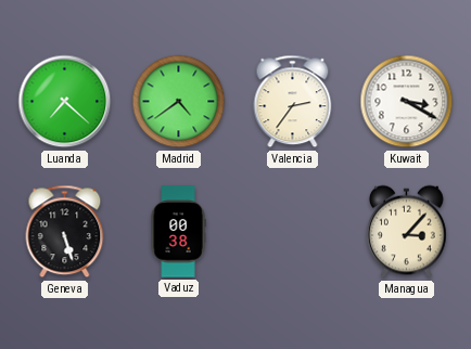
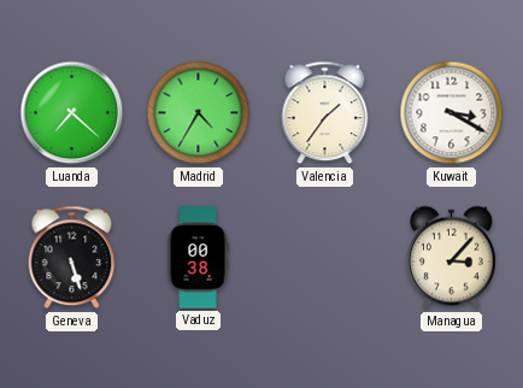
Madrid: 4:39 -> 4:35
Valencia: 2:36 -> 1:36
